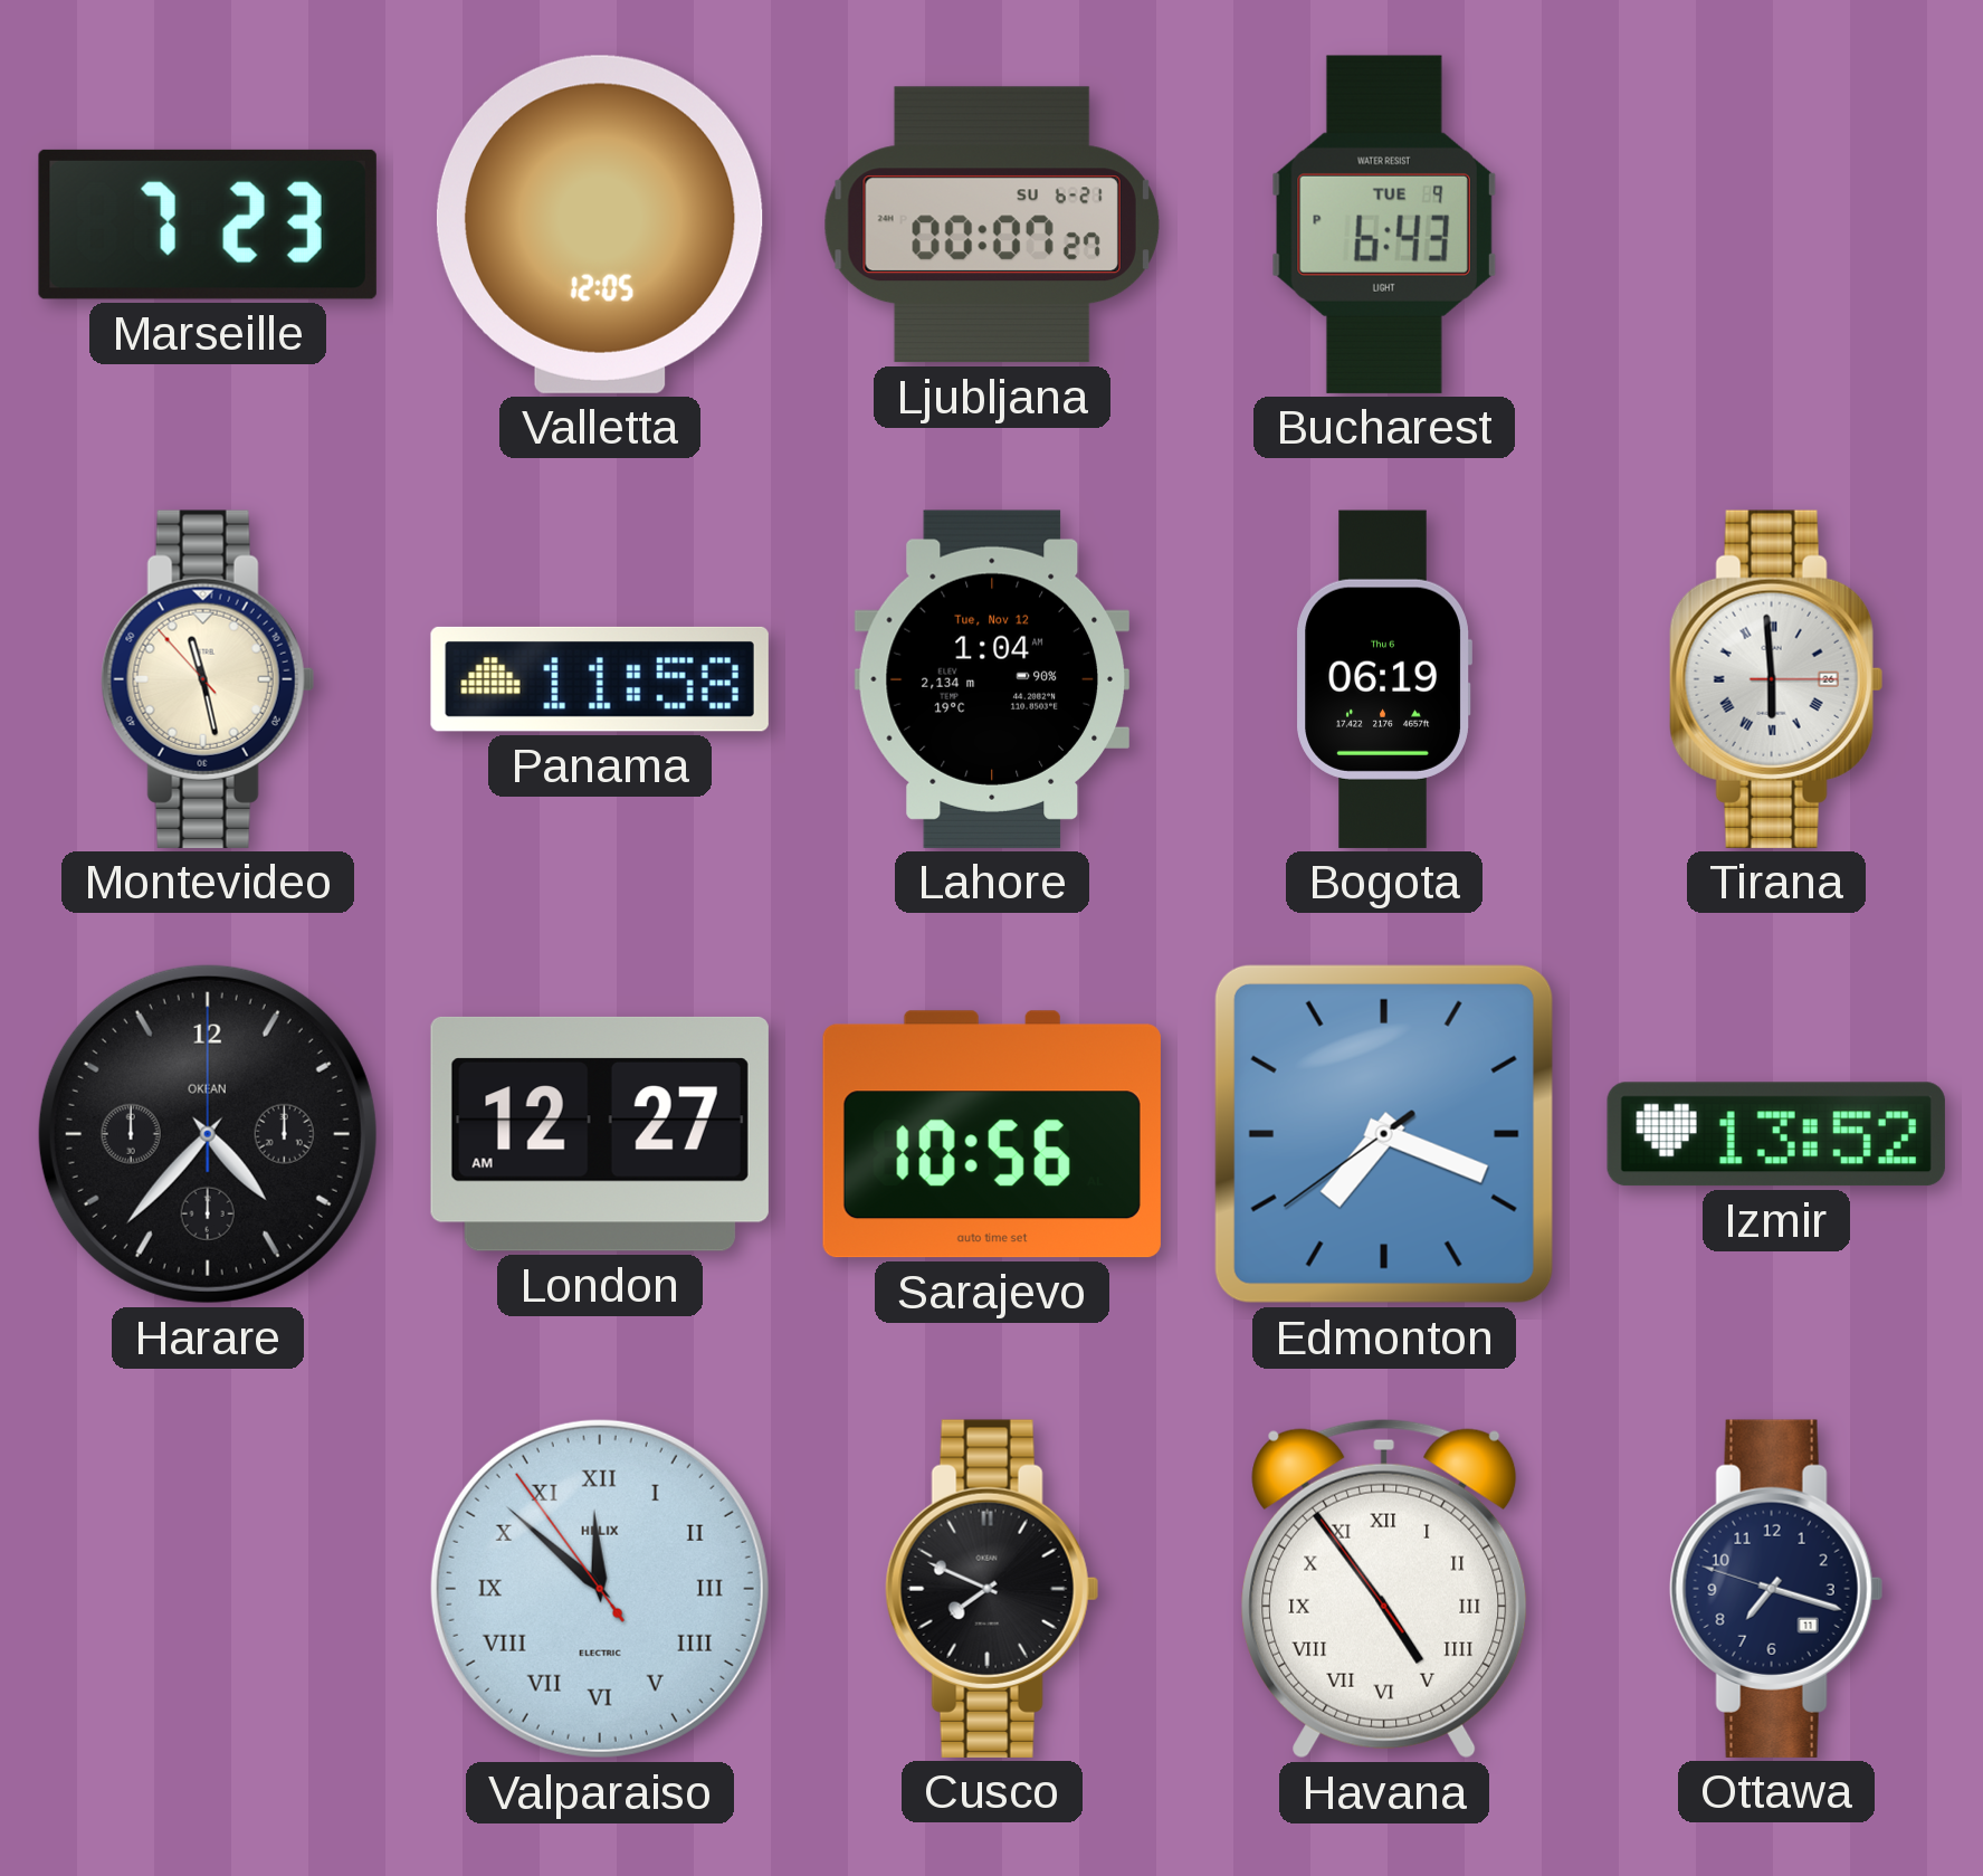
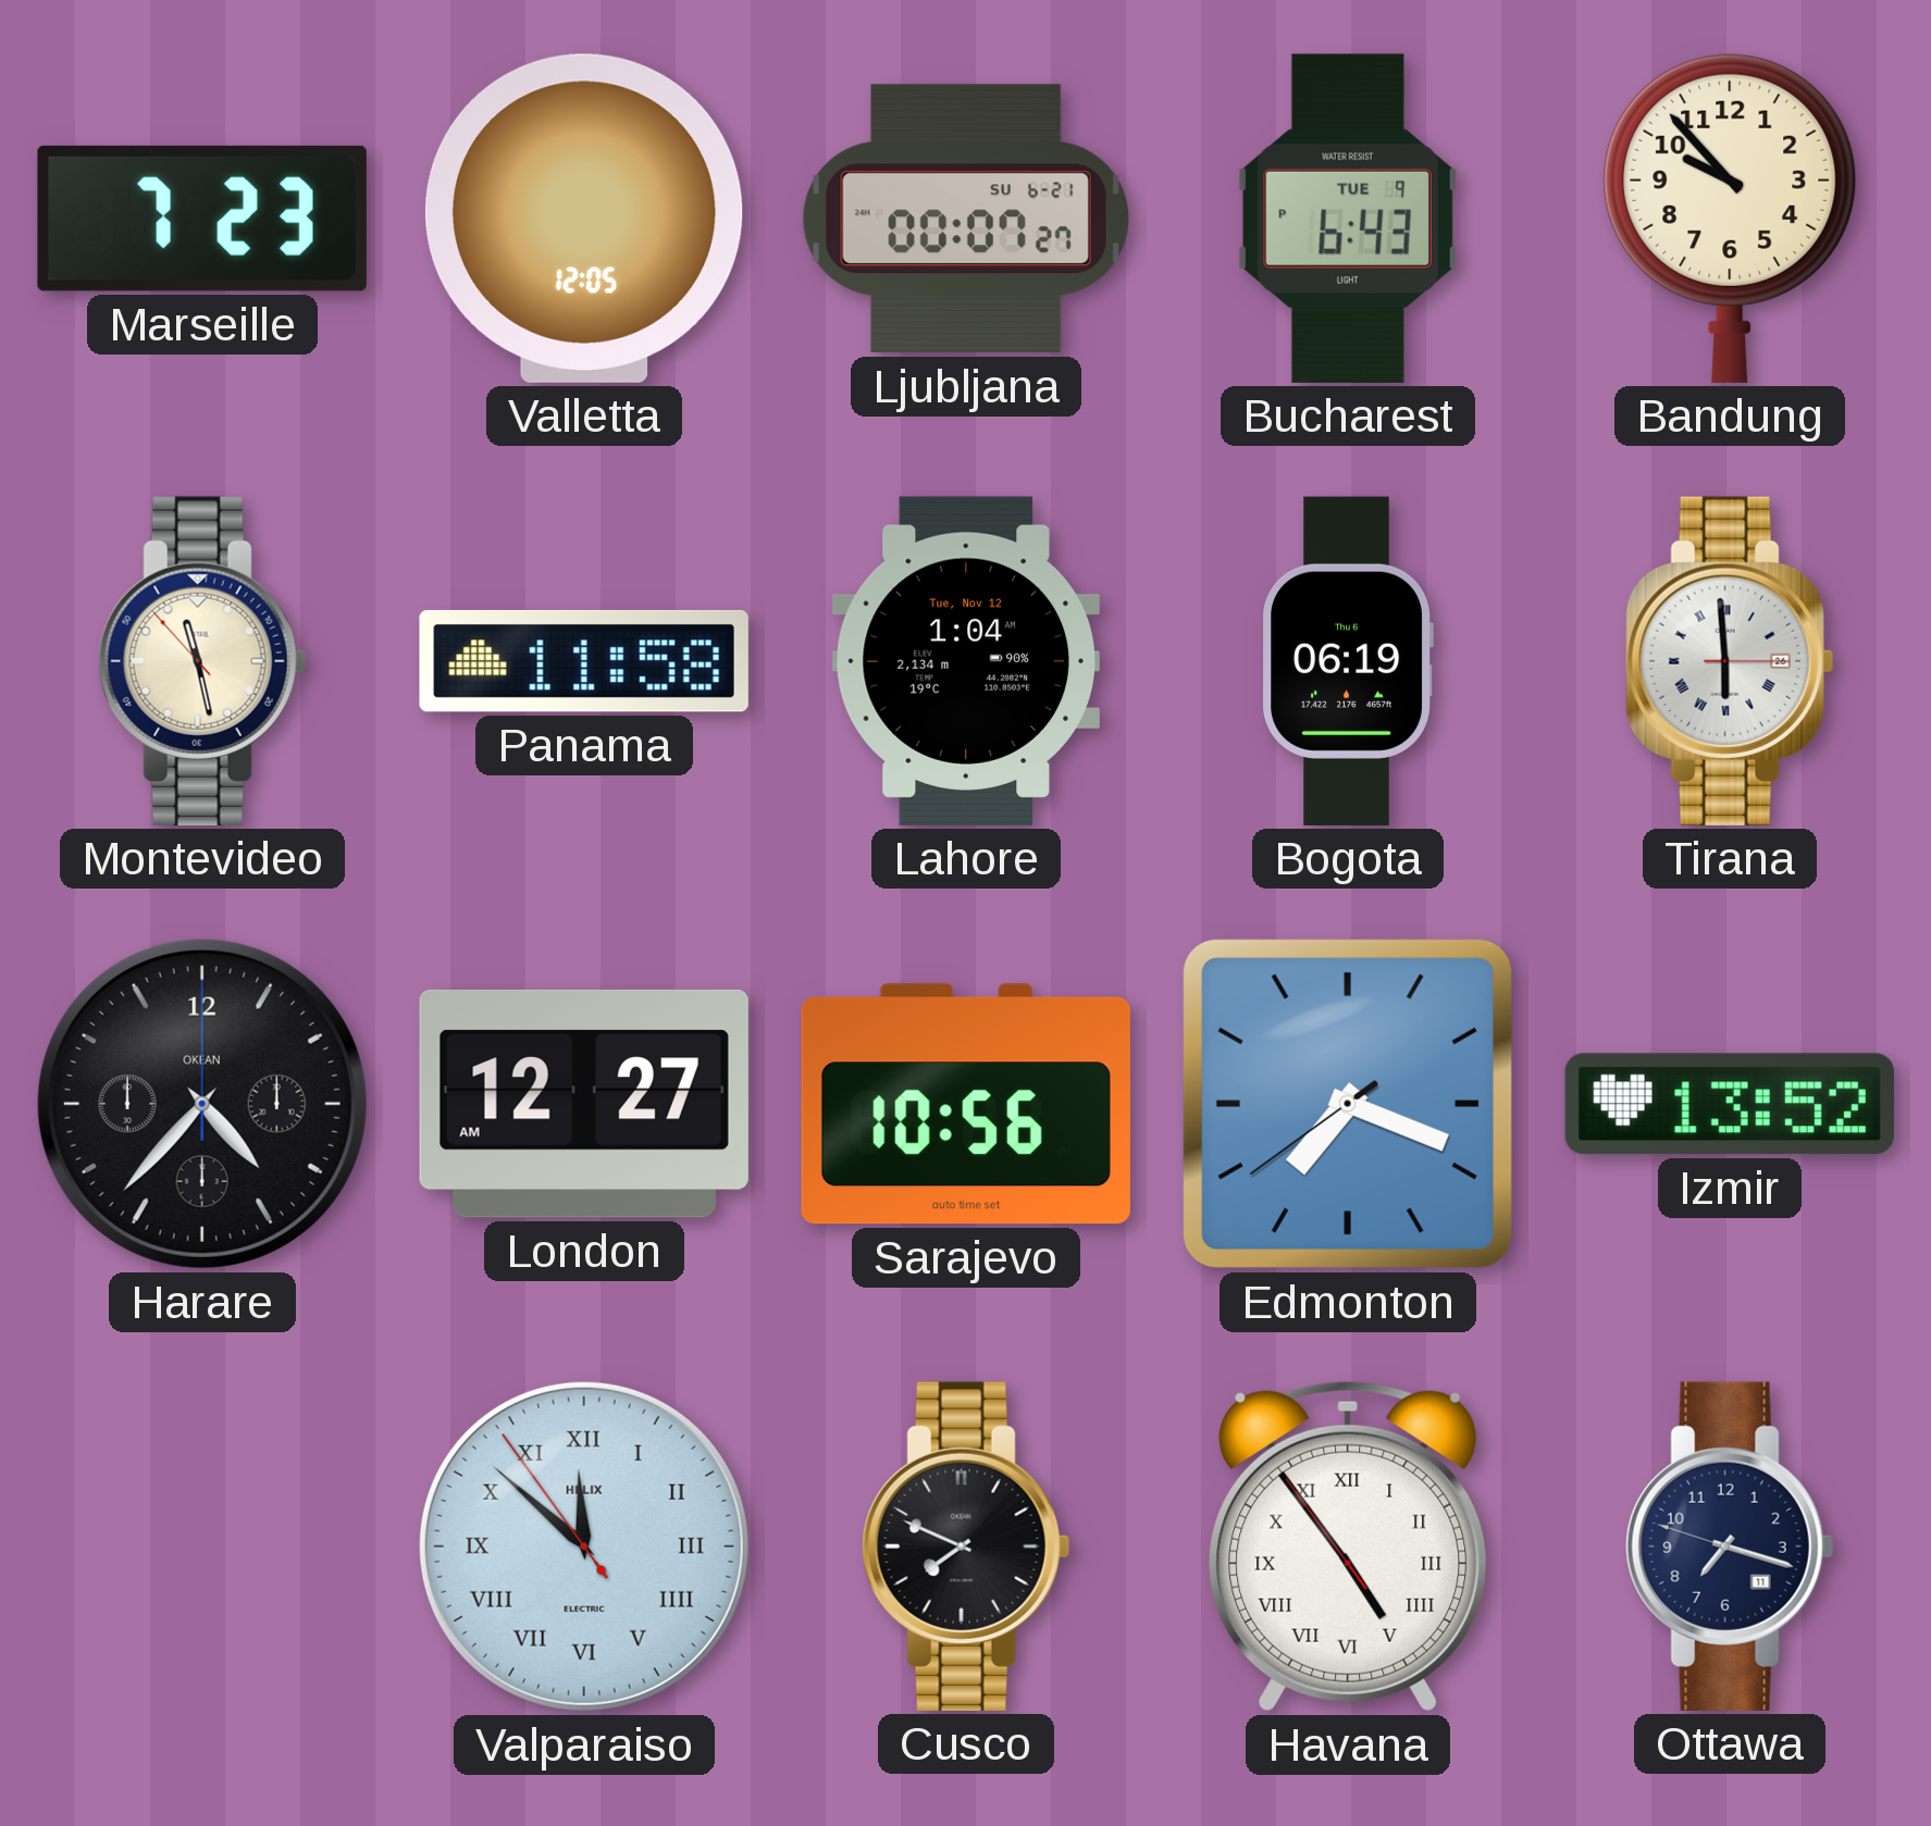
Bandung: none -> 9:53
